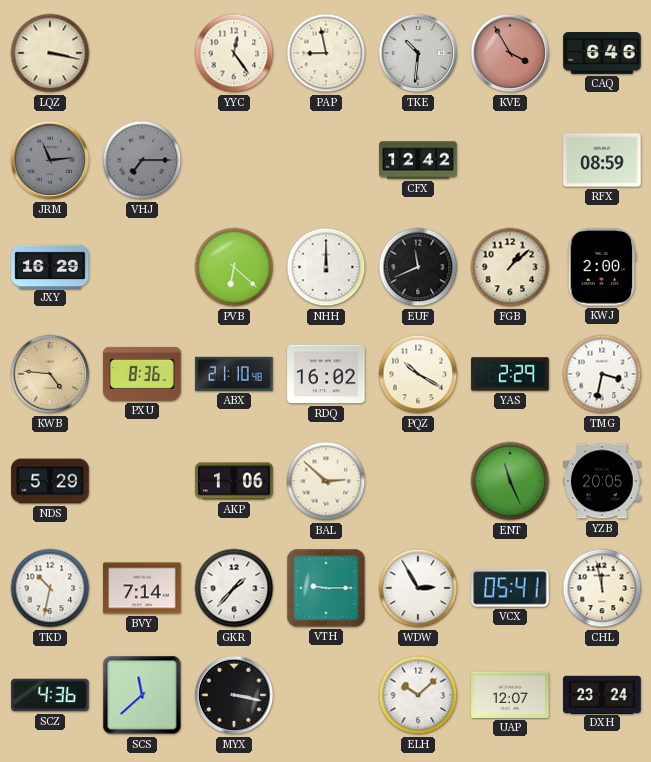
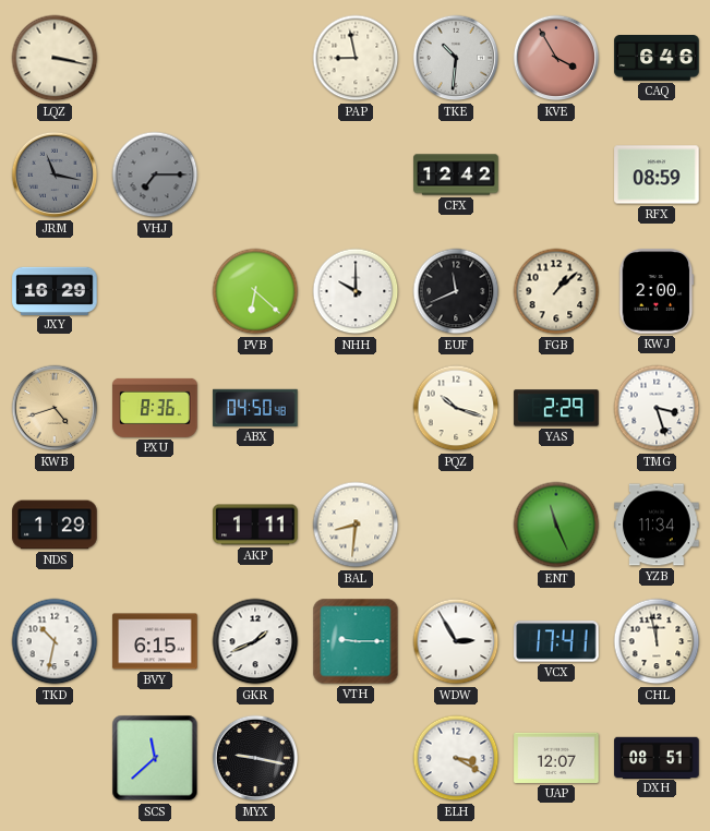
YYC: 12:24 -> none
JRM: 11:14 -> 11:17
NHH: 12:00 -> 10:00
KWB: 4:46 -> 4:42
ABX: 21:10 -> 04:50
RDQ: 16:02 -> none
PQZ: 10:20 -> 10:18
TMG: 3:32 -> 3:27
NDS: 5:29 -> 1:29
AKP: 1:06 -> 1:11
BAL: 2:52 -> 8:31
YZB: 20:05 -> 11:34
BVY: 7:14 -> 6:15
GKR: 1:37 -> 1:41
VCX: 05:41 -> 17:41
SCZ: 4:36 -> none
MYX: 3:17 -> 9:17
ELH: 10:08 -> 3:20
DXH: 23:24 -> 08:51
